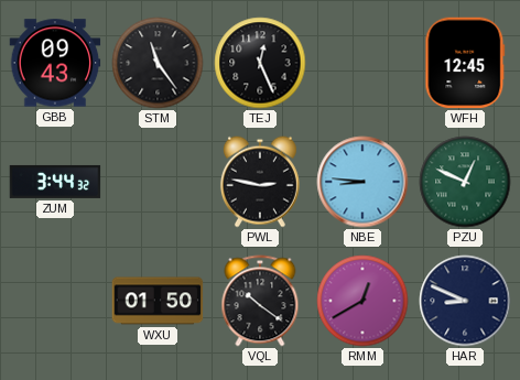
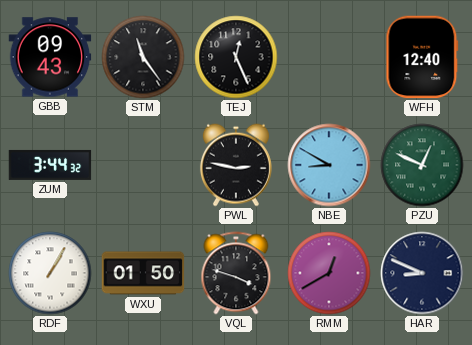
WFH: 12:45 -> 12:40
NBE: 8:46 -> 8:50
RDF: none -> 1:05
VQL: 10:21 -> 3:48
